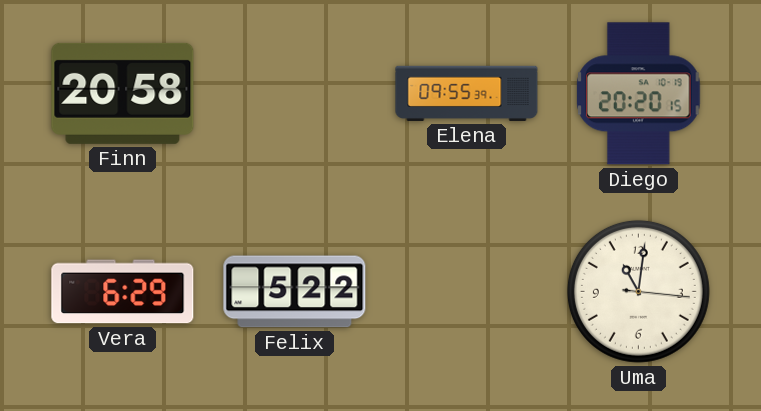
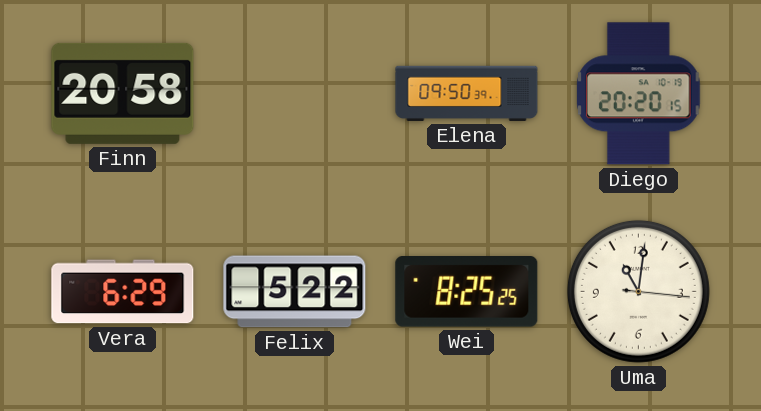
Elena: 09:55 -> 09:50
Wei: none -> 8:25
